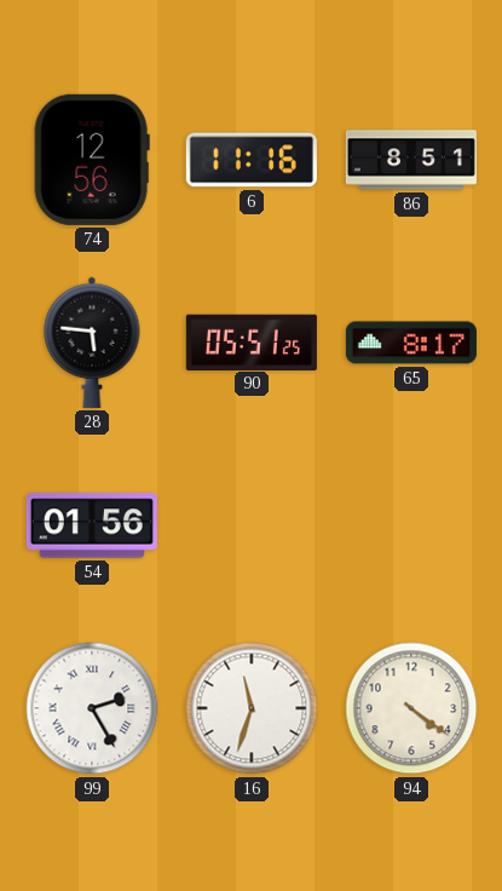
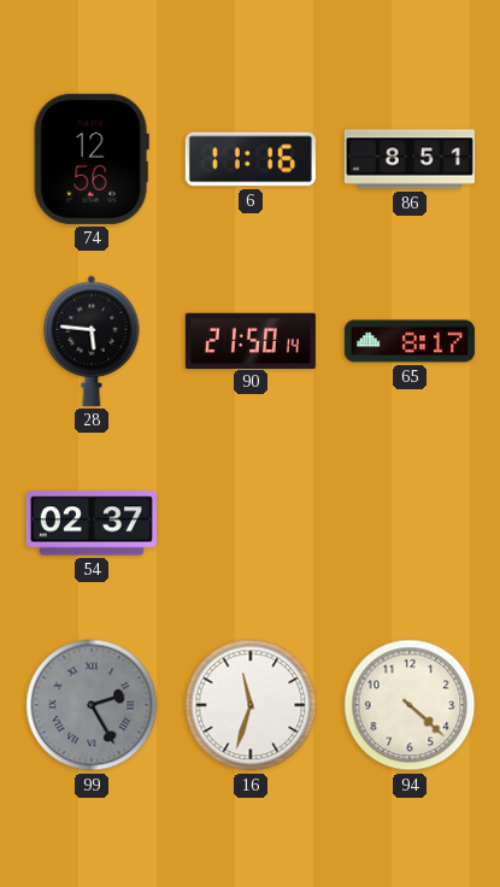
90: 05:51 -> 21:50
54: 01:56 -> 02:37
99 dial: white -> grey
94: 4:21 -> 4:22
